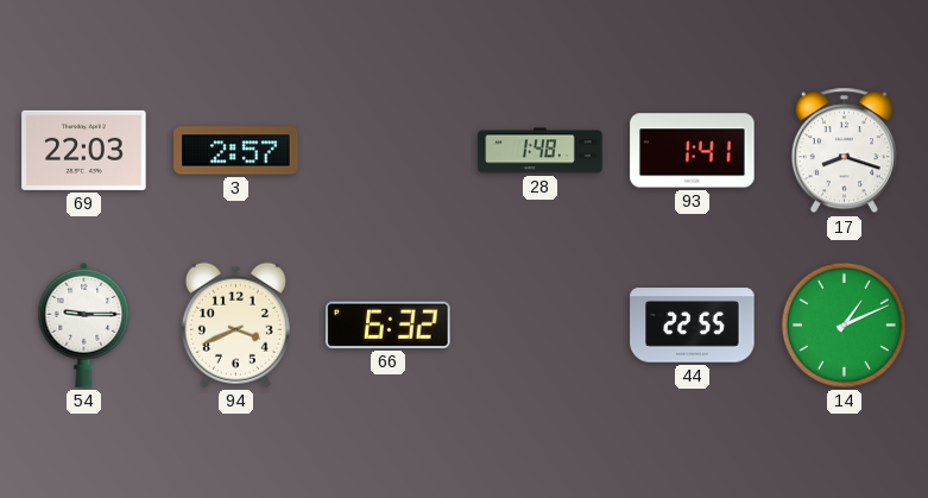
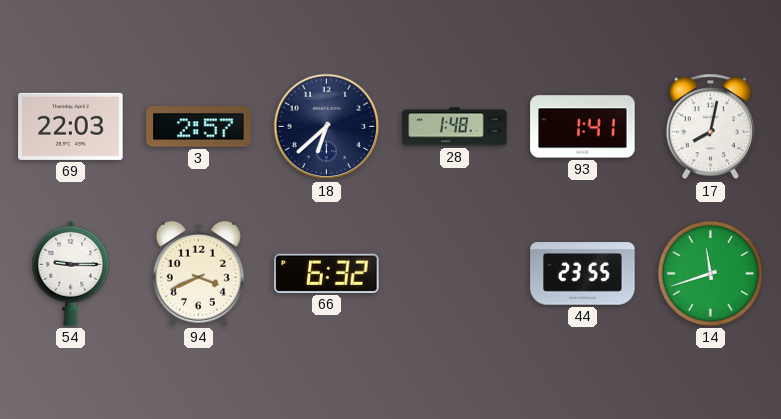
18: none -> 6:38
17: 8:18 -> 8:02
44: 22:55 -> 23:55
14: 1:11 -> 11:42
